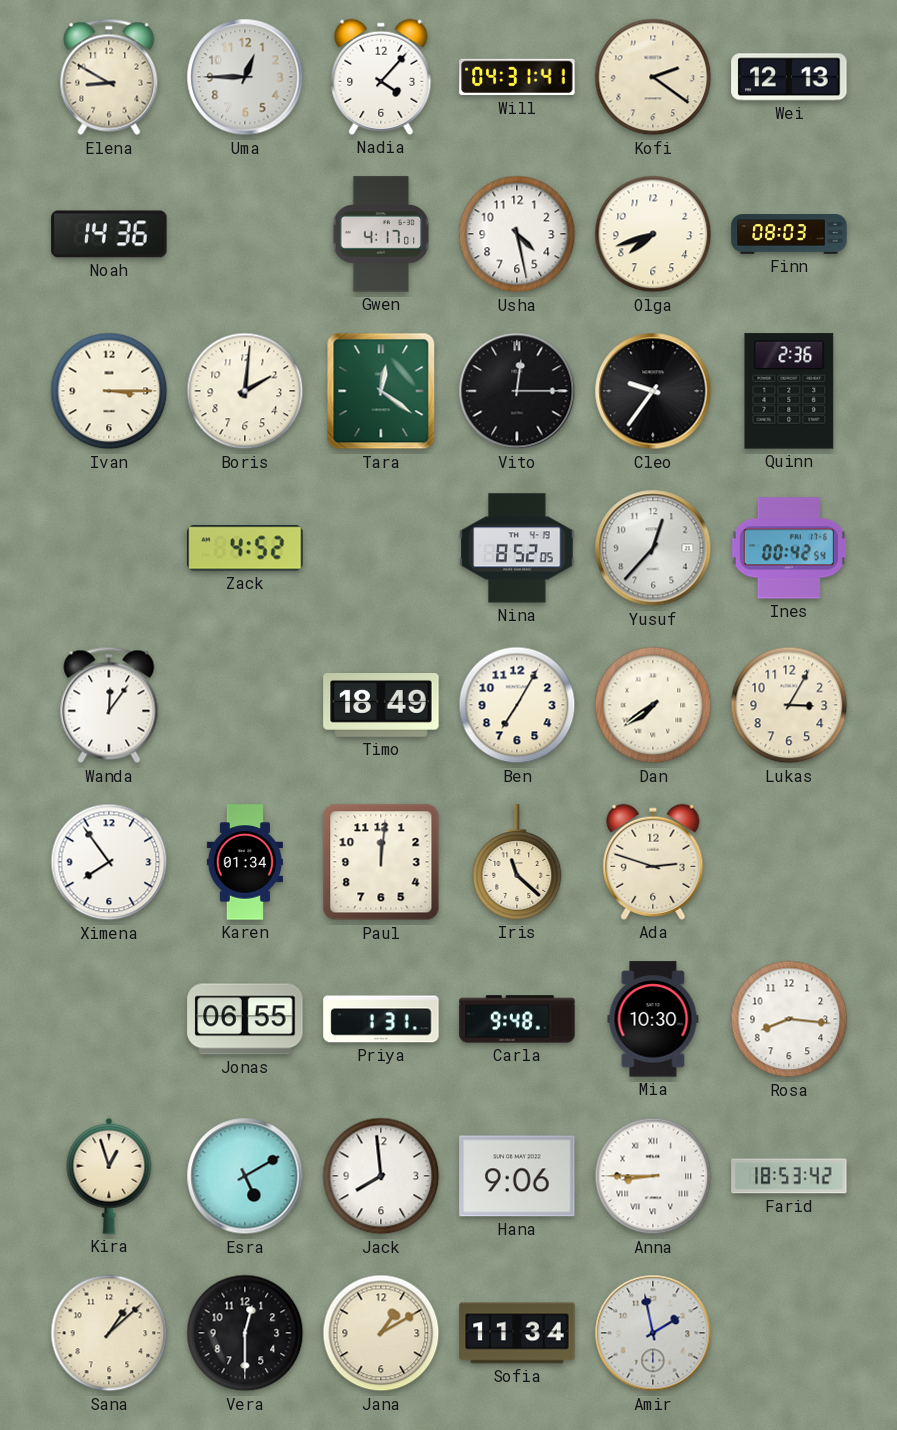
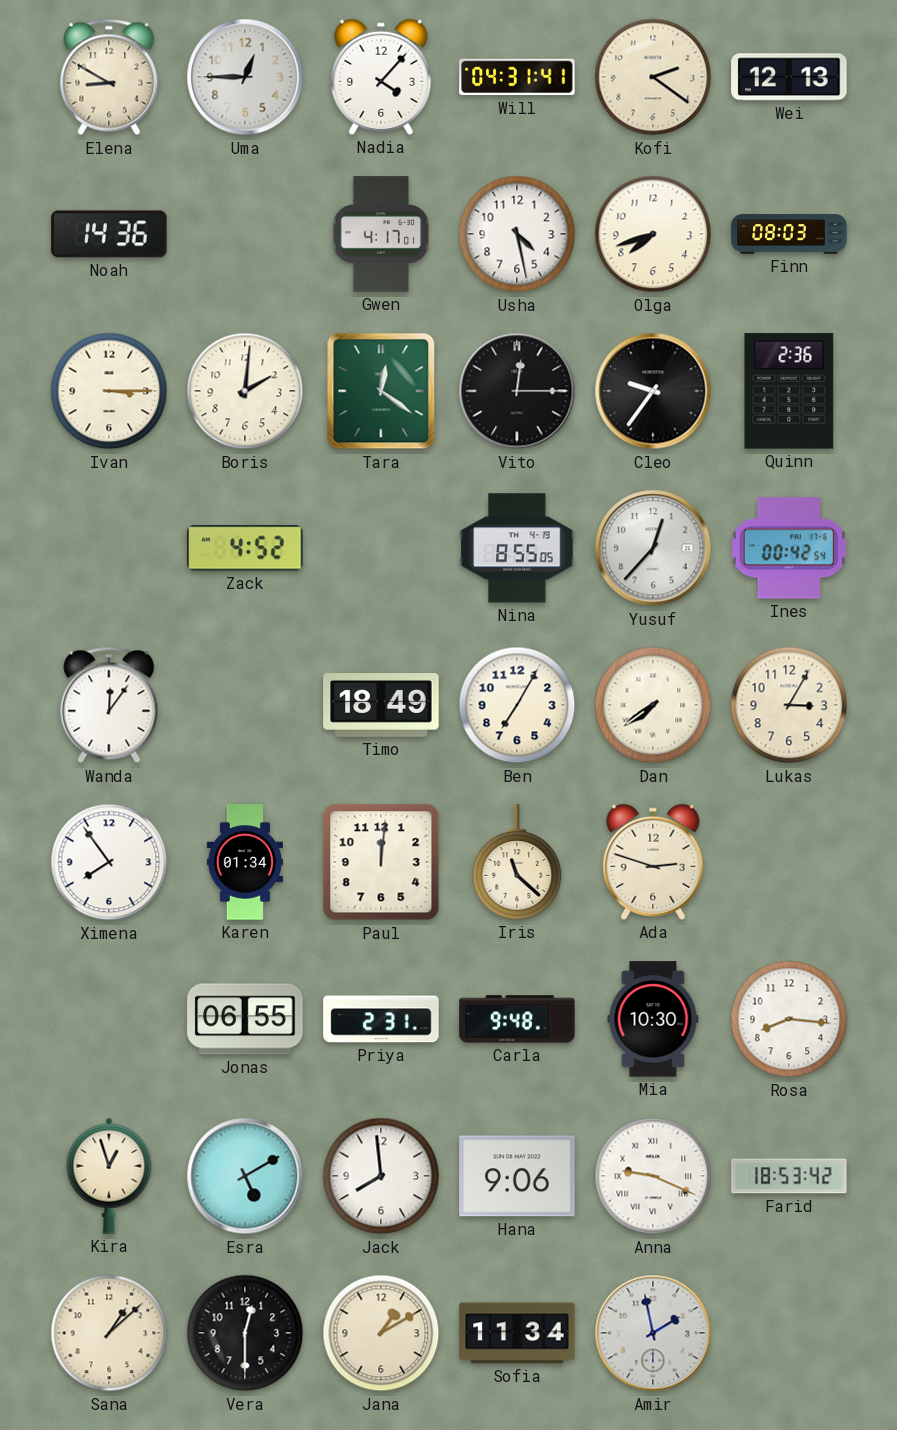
Nina: 8:52 -> 8:55
Priya: 1:31 -> 2:31
Anna: 8:45 -> 9:19
